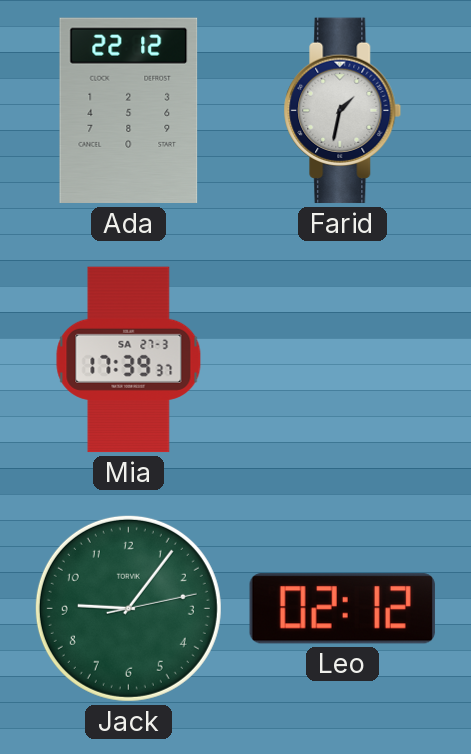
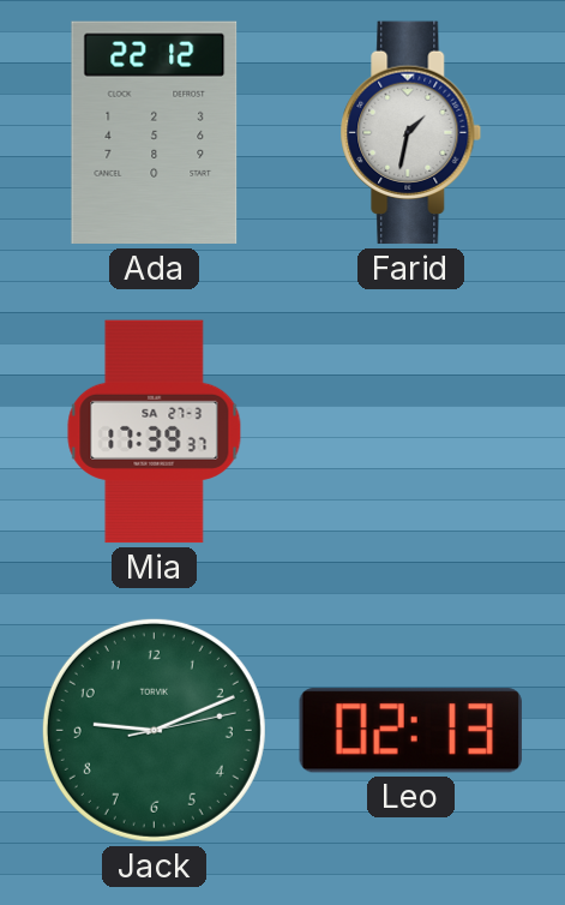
Jack: 9:06 -> 9:11
Leo: 02:12 -> 02:13
